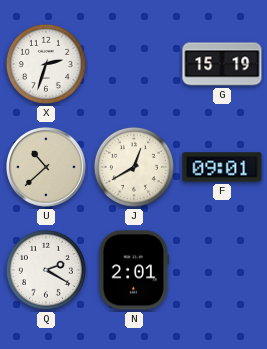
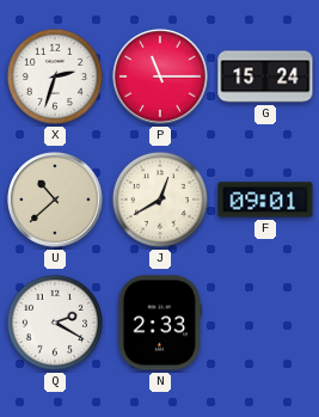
P: none -> 11:15
G: 15:19 -> 15:24
N: 2:01 -> 2:33
